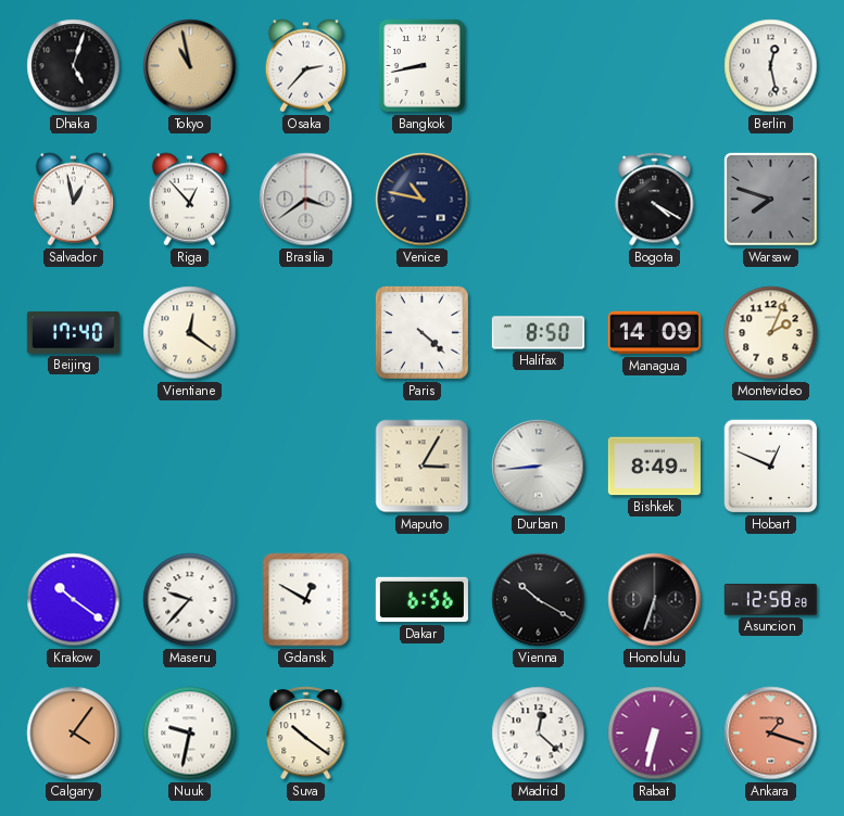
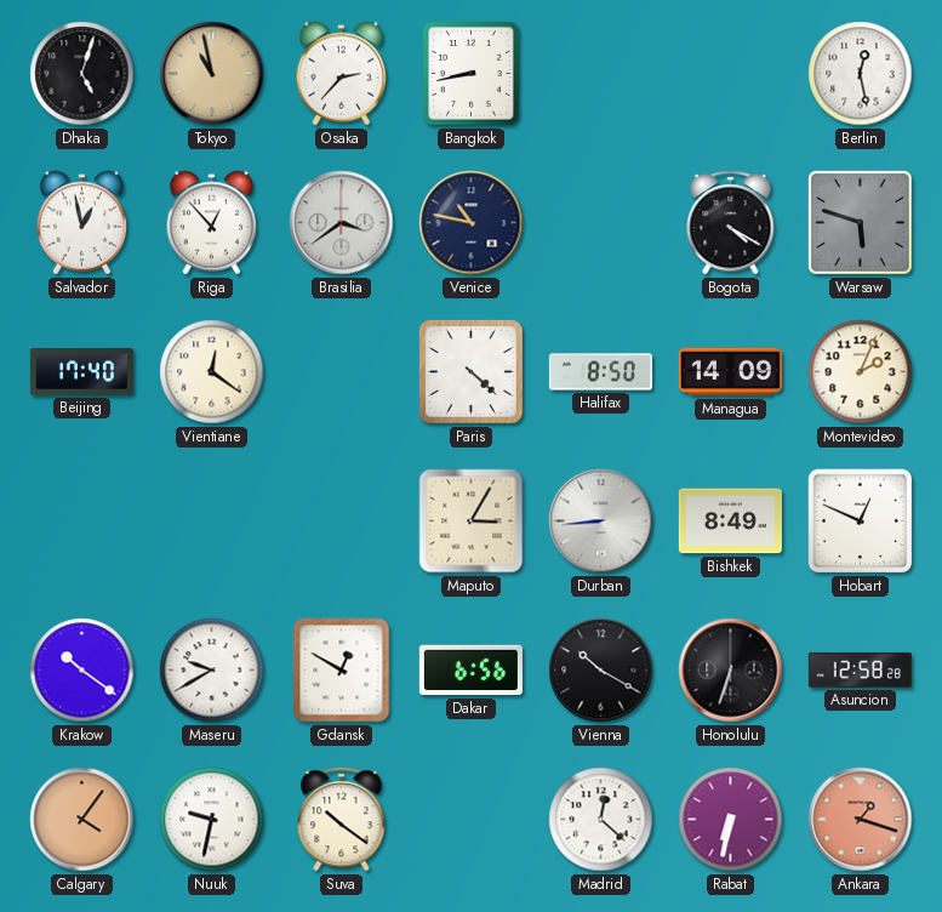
Warsaw: 7:48 -> 5:48
Maseru: 9:37 -> 9:40
